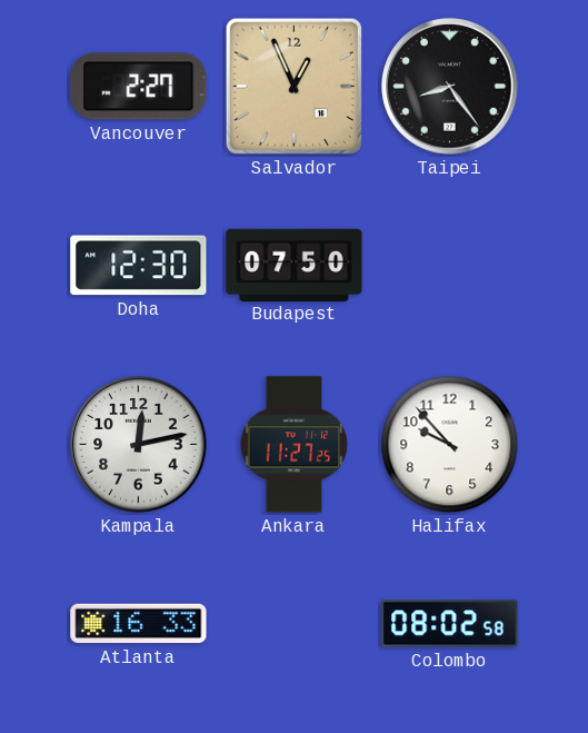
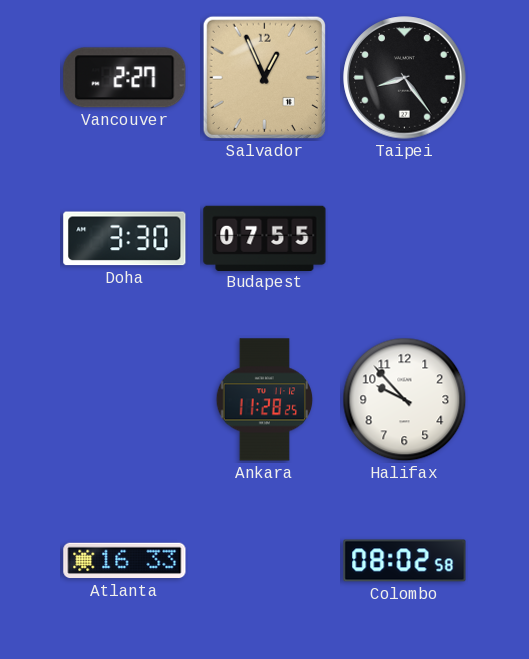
Doha: 12:30 -> 3:30
Budapest: 07:50 -> 07:55
Kampala: 12:13 -> none
Ankara: 11:27 -> 11:28
